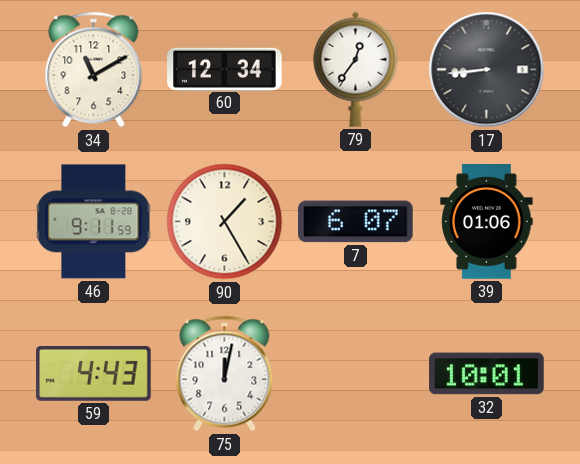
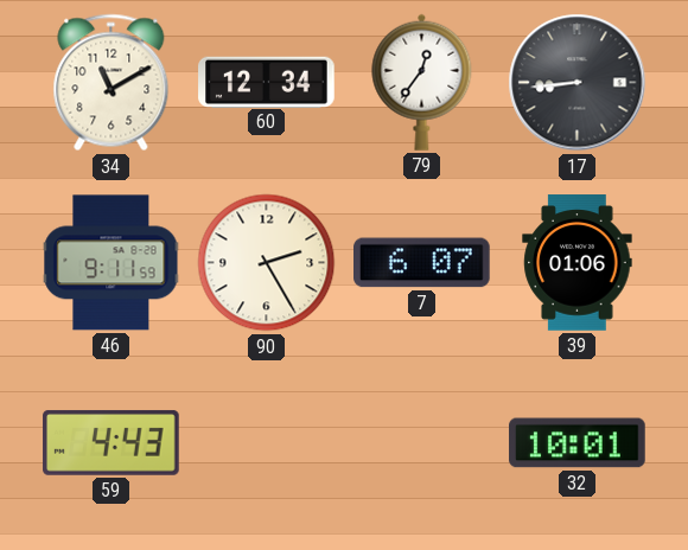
90: 1:25 -> 2:25
75: 12:02 -> none
